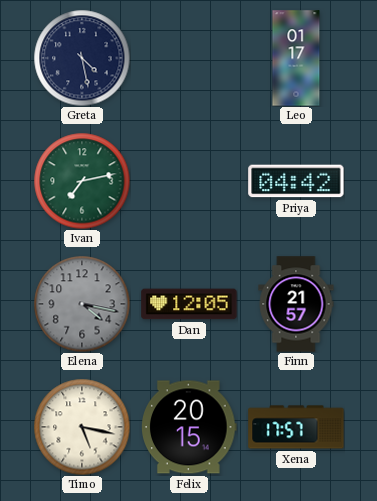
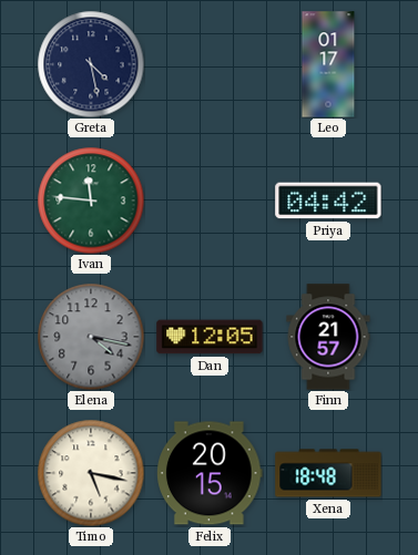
Ivan: 7:13 -> 11:46
Xena: 17:57 -> 18:48
